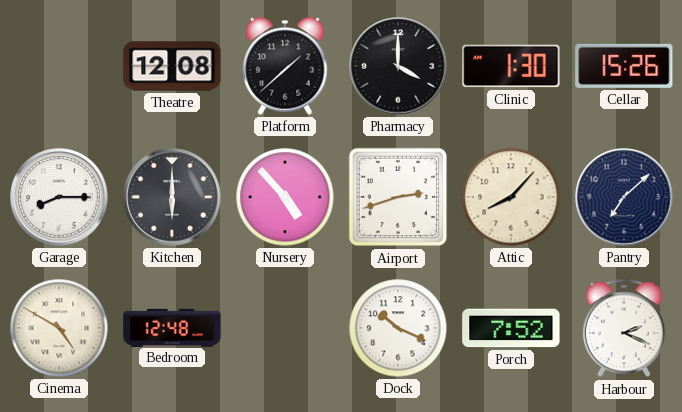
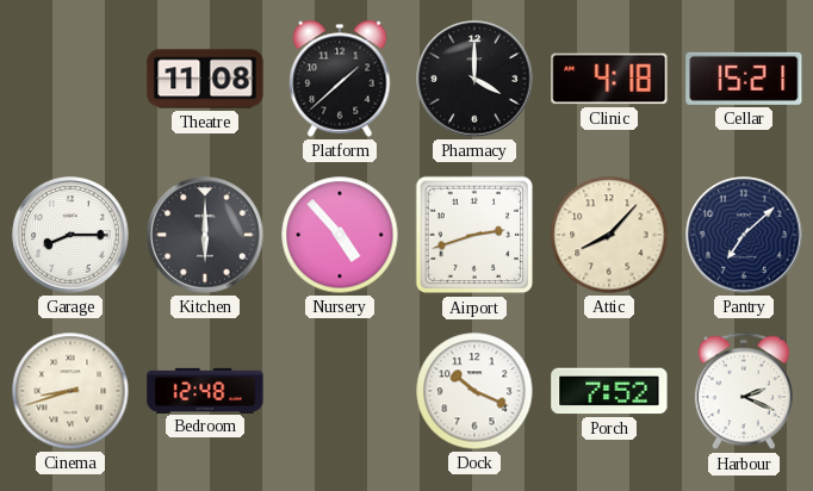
Theatre: 12:08 -> 11:08
Clinic: 1:30 -> 4:18
Cellar: 15:26 -> 15:21
Cinema: 4:50 -> 8:42
